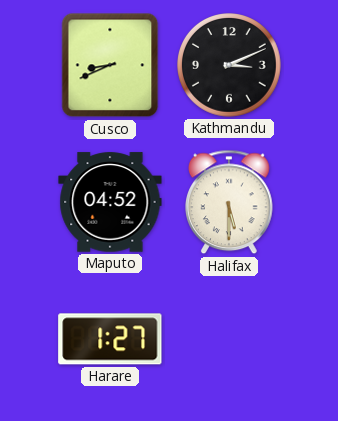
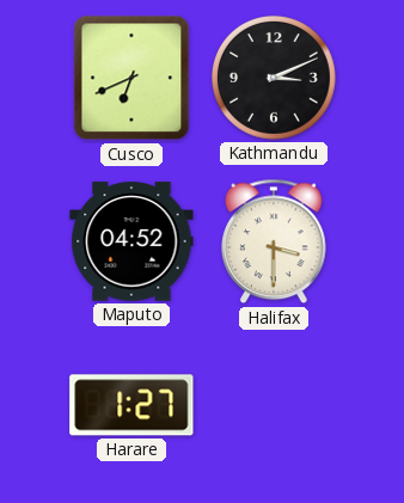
Cusco: 8:41 -> 6:41
Halifax: 5:30 -> 3:30
